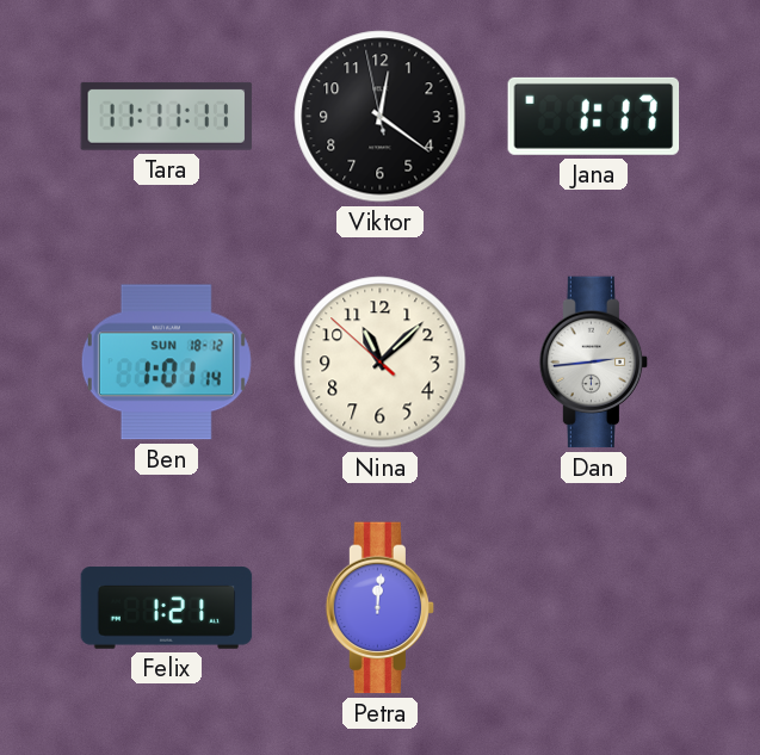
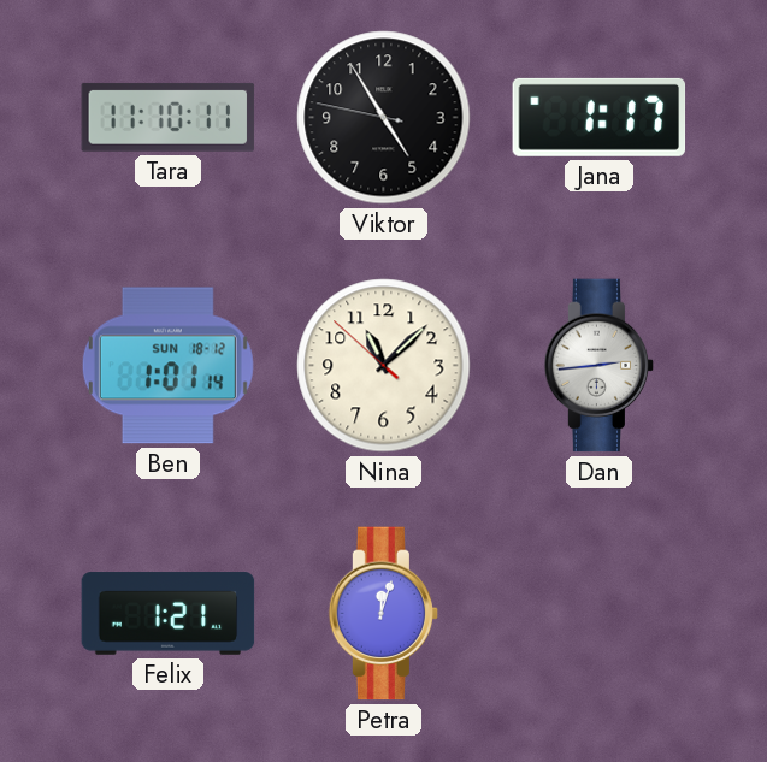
Tara: 11:11 -> 11:10
Viktor: 12:20 -> 4:54
Petra: 12:01 -> 12:03
